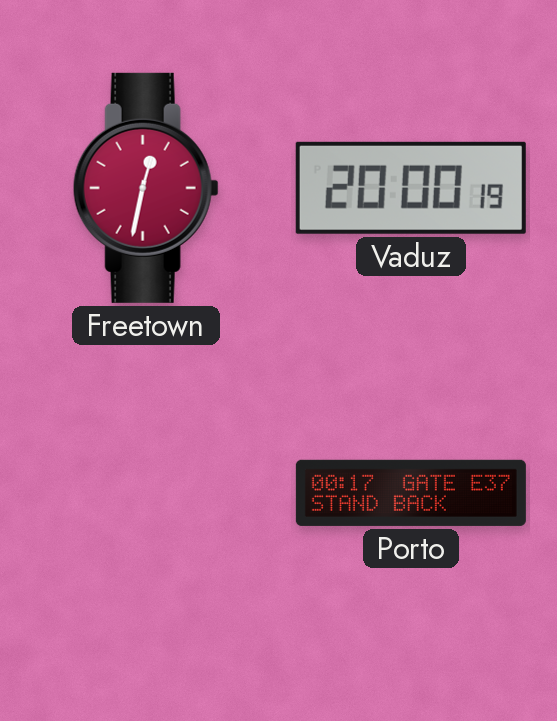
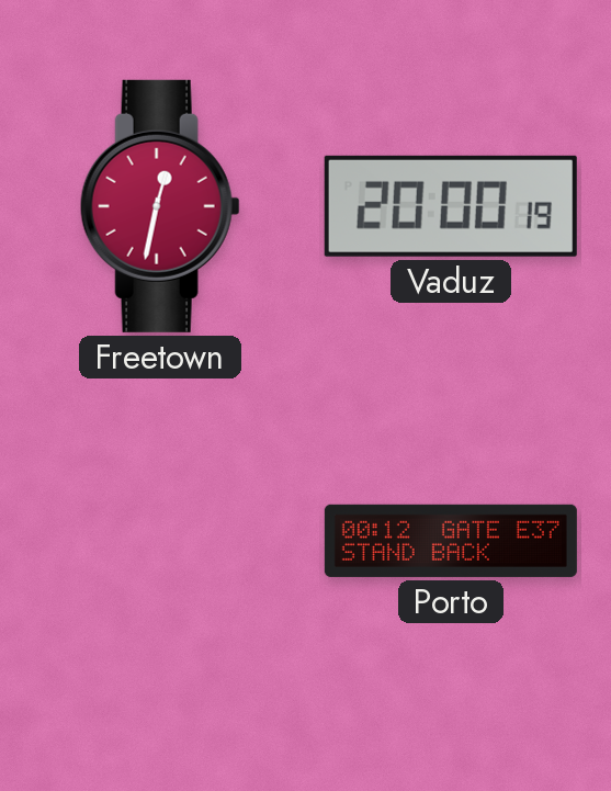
Porto: 00:17 -> 00:12
